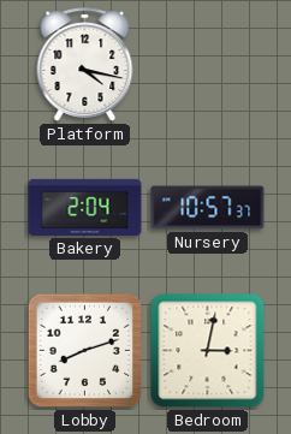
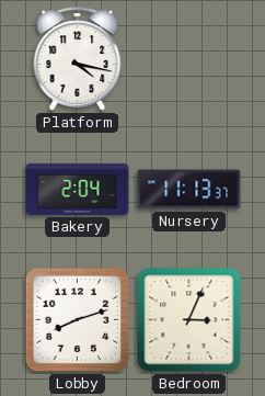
Nursery: 10:57 -> 11:13
Bedroom: 3:02 -> 3:04
